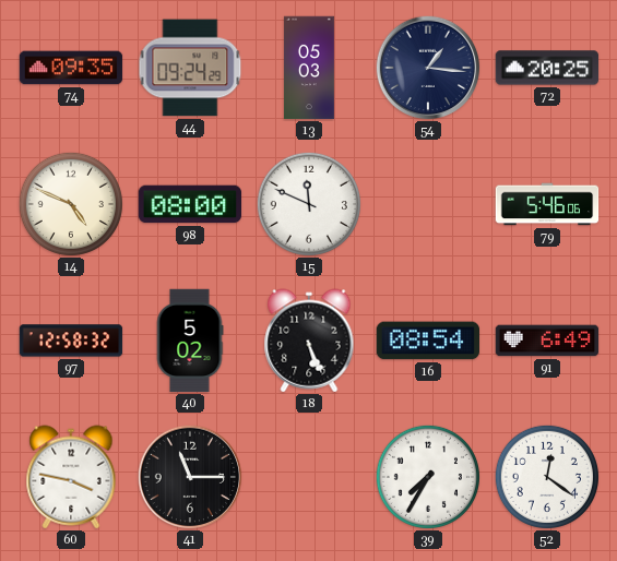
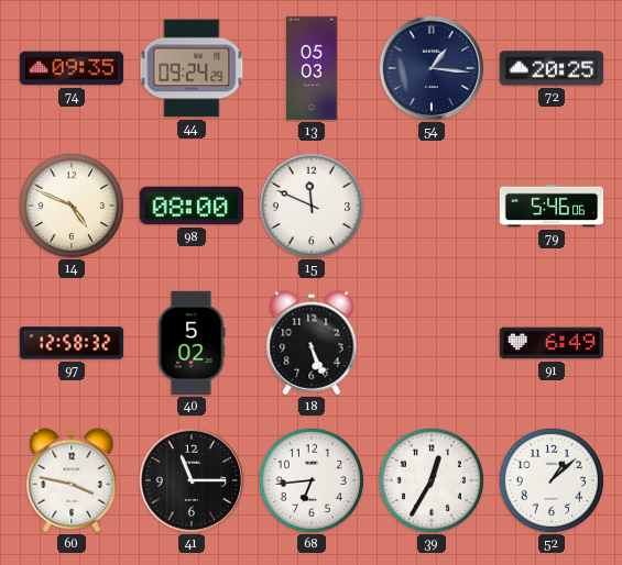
16: 08:54 -> none
68: none -> 6:44
39: 7:35 -> 12:35
52: 12:21 -> 1:08
